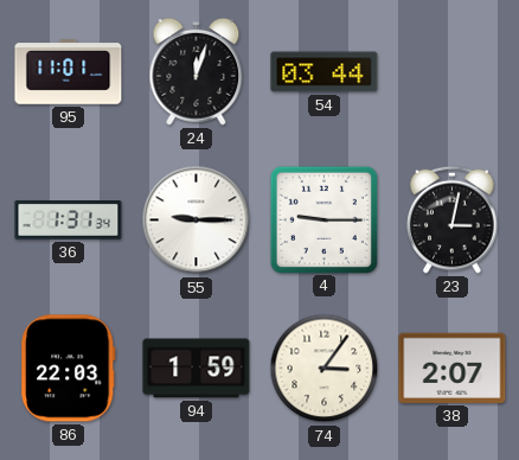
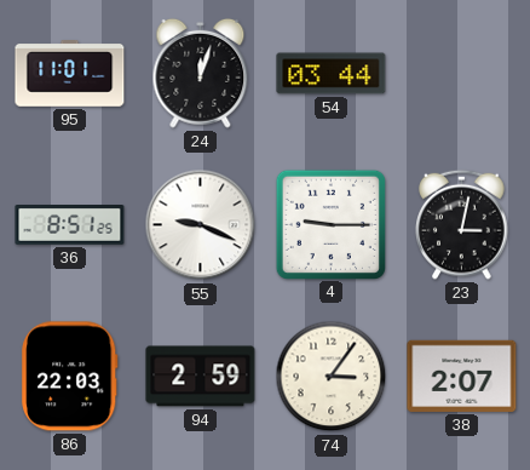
36: 1:31 -> 8:51
55: 9:15 -> 9:19
94: 1:59 -> 2:59
